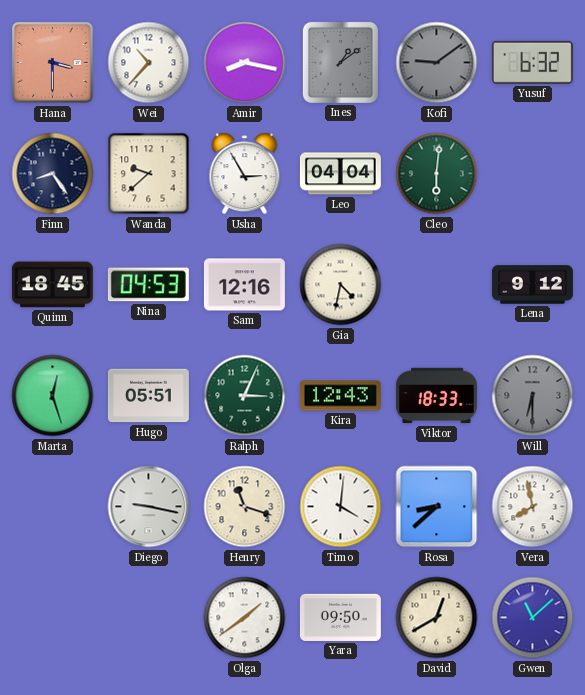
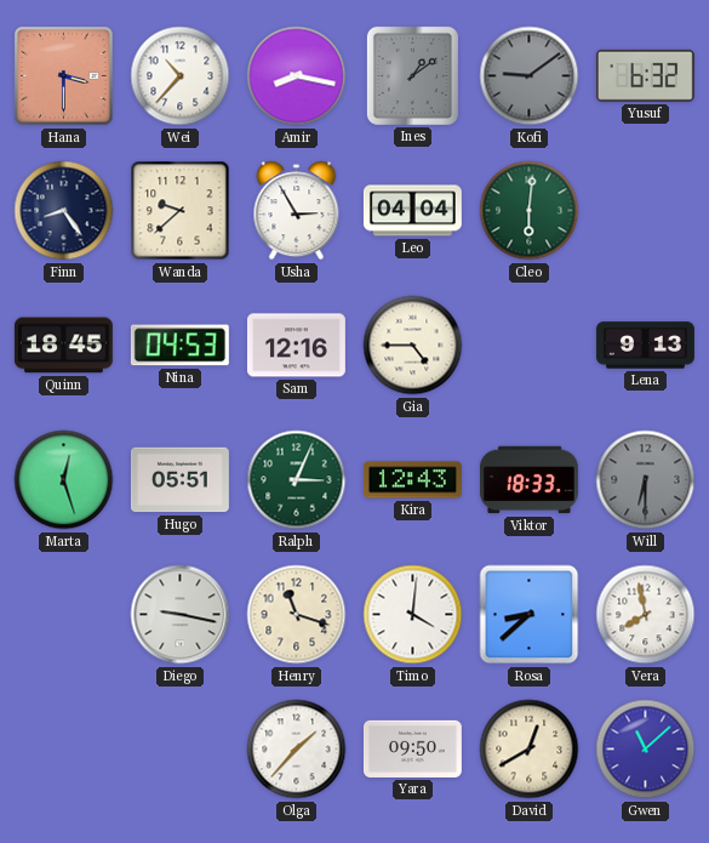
Gia: 4:32 -> 4:45
Lena: 9:12 -> 9:13
Olga: 1:39 -> 1:37
